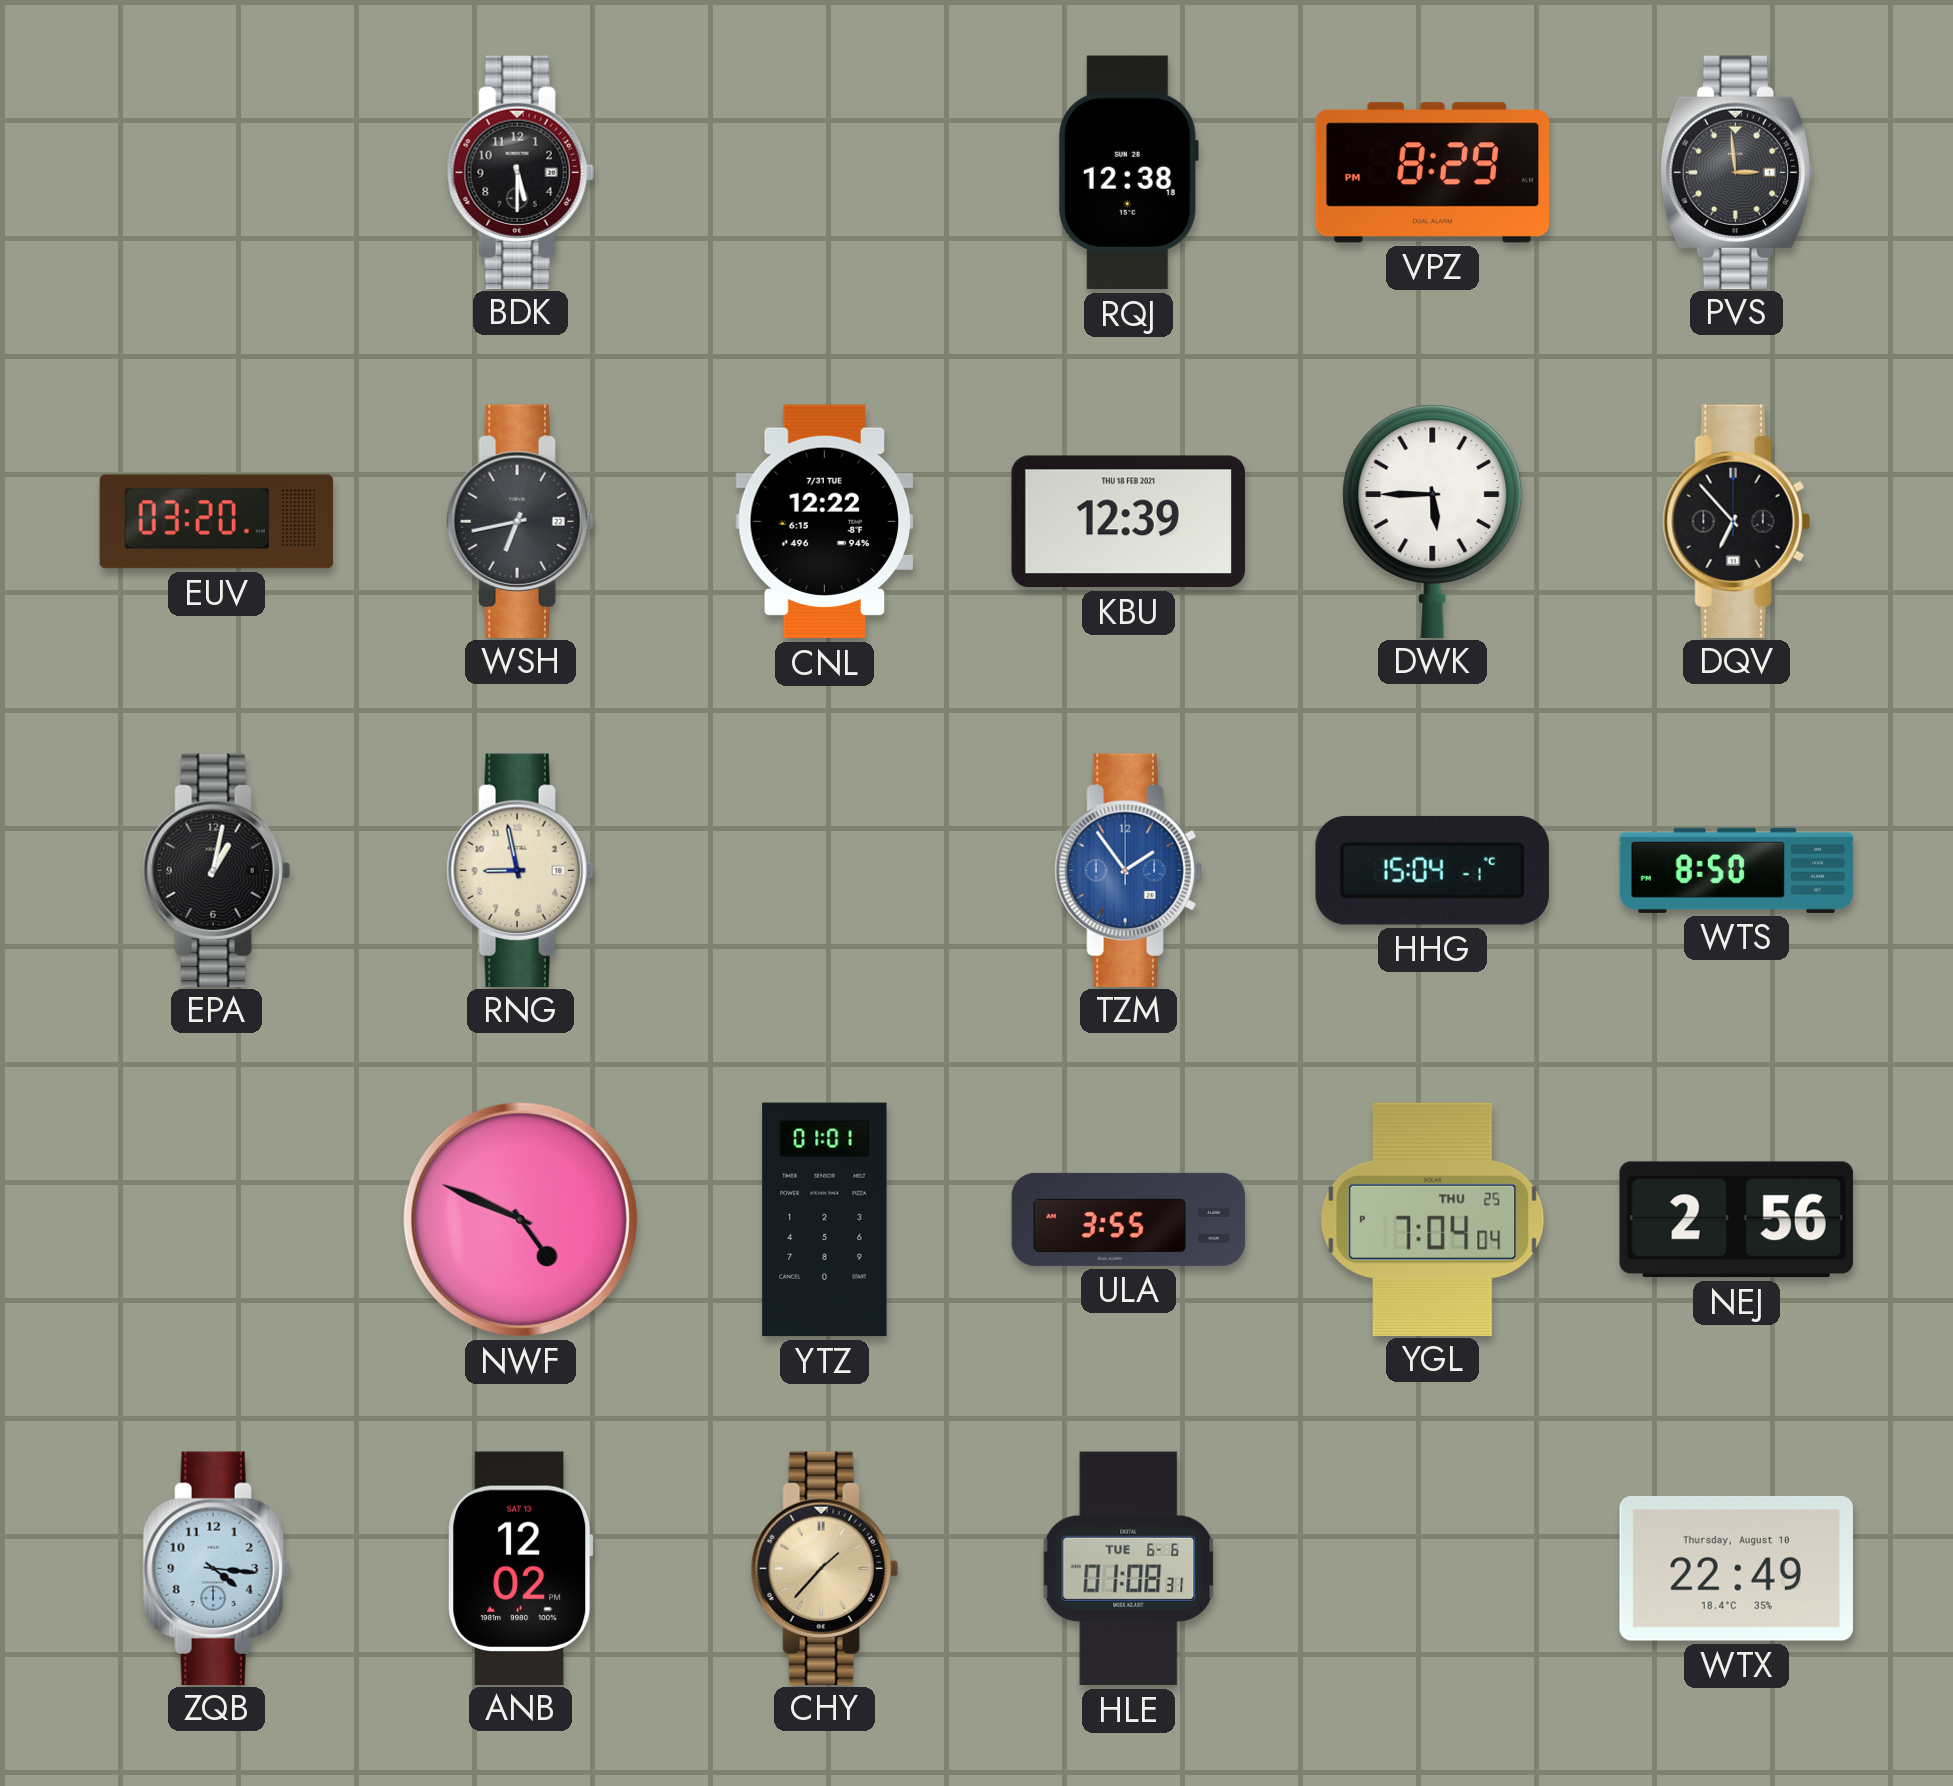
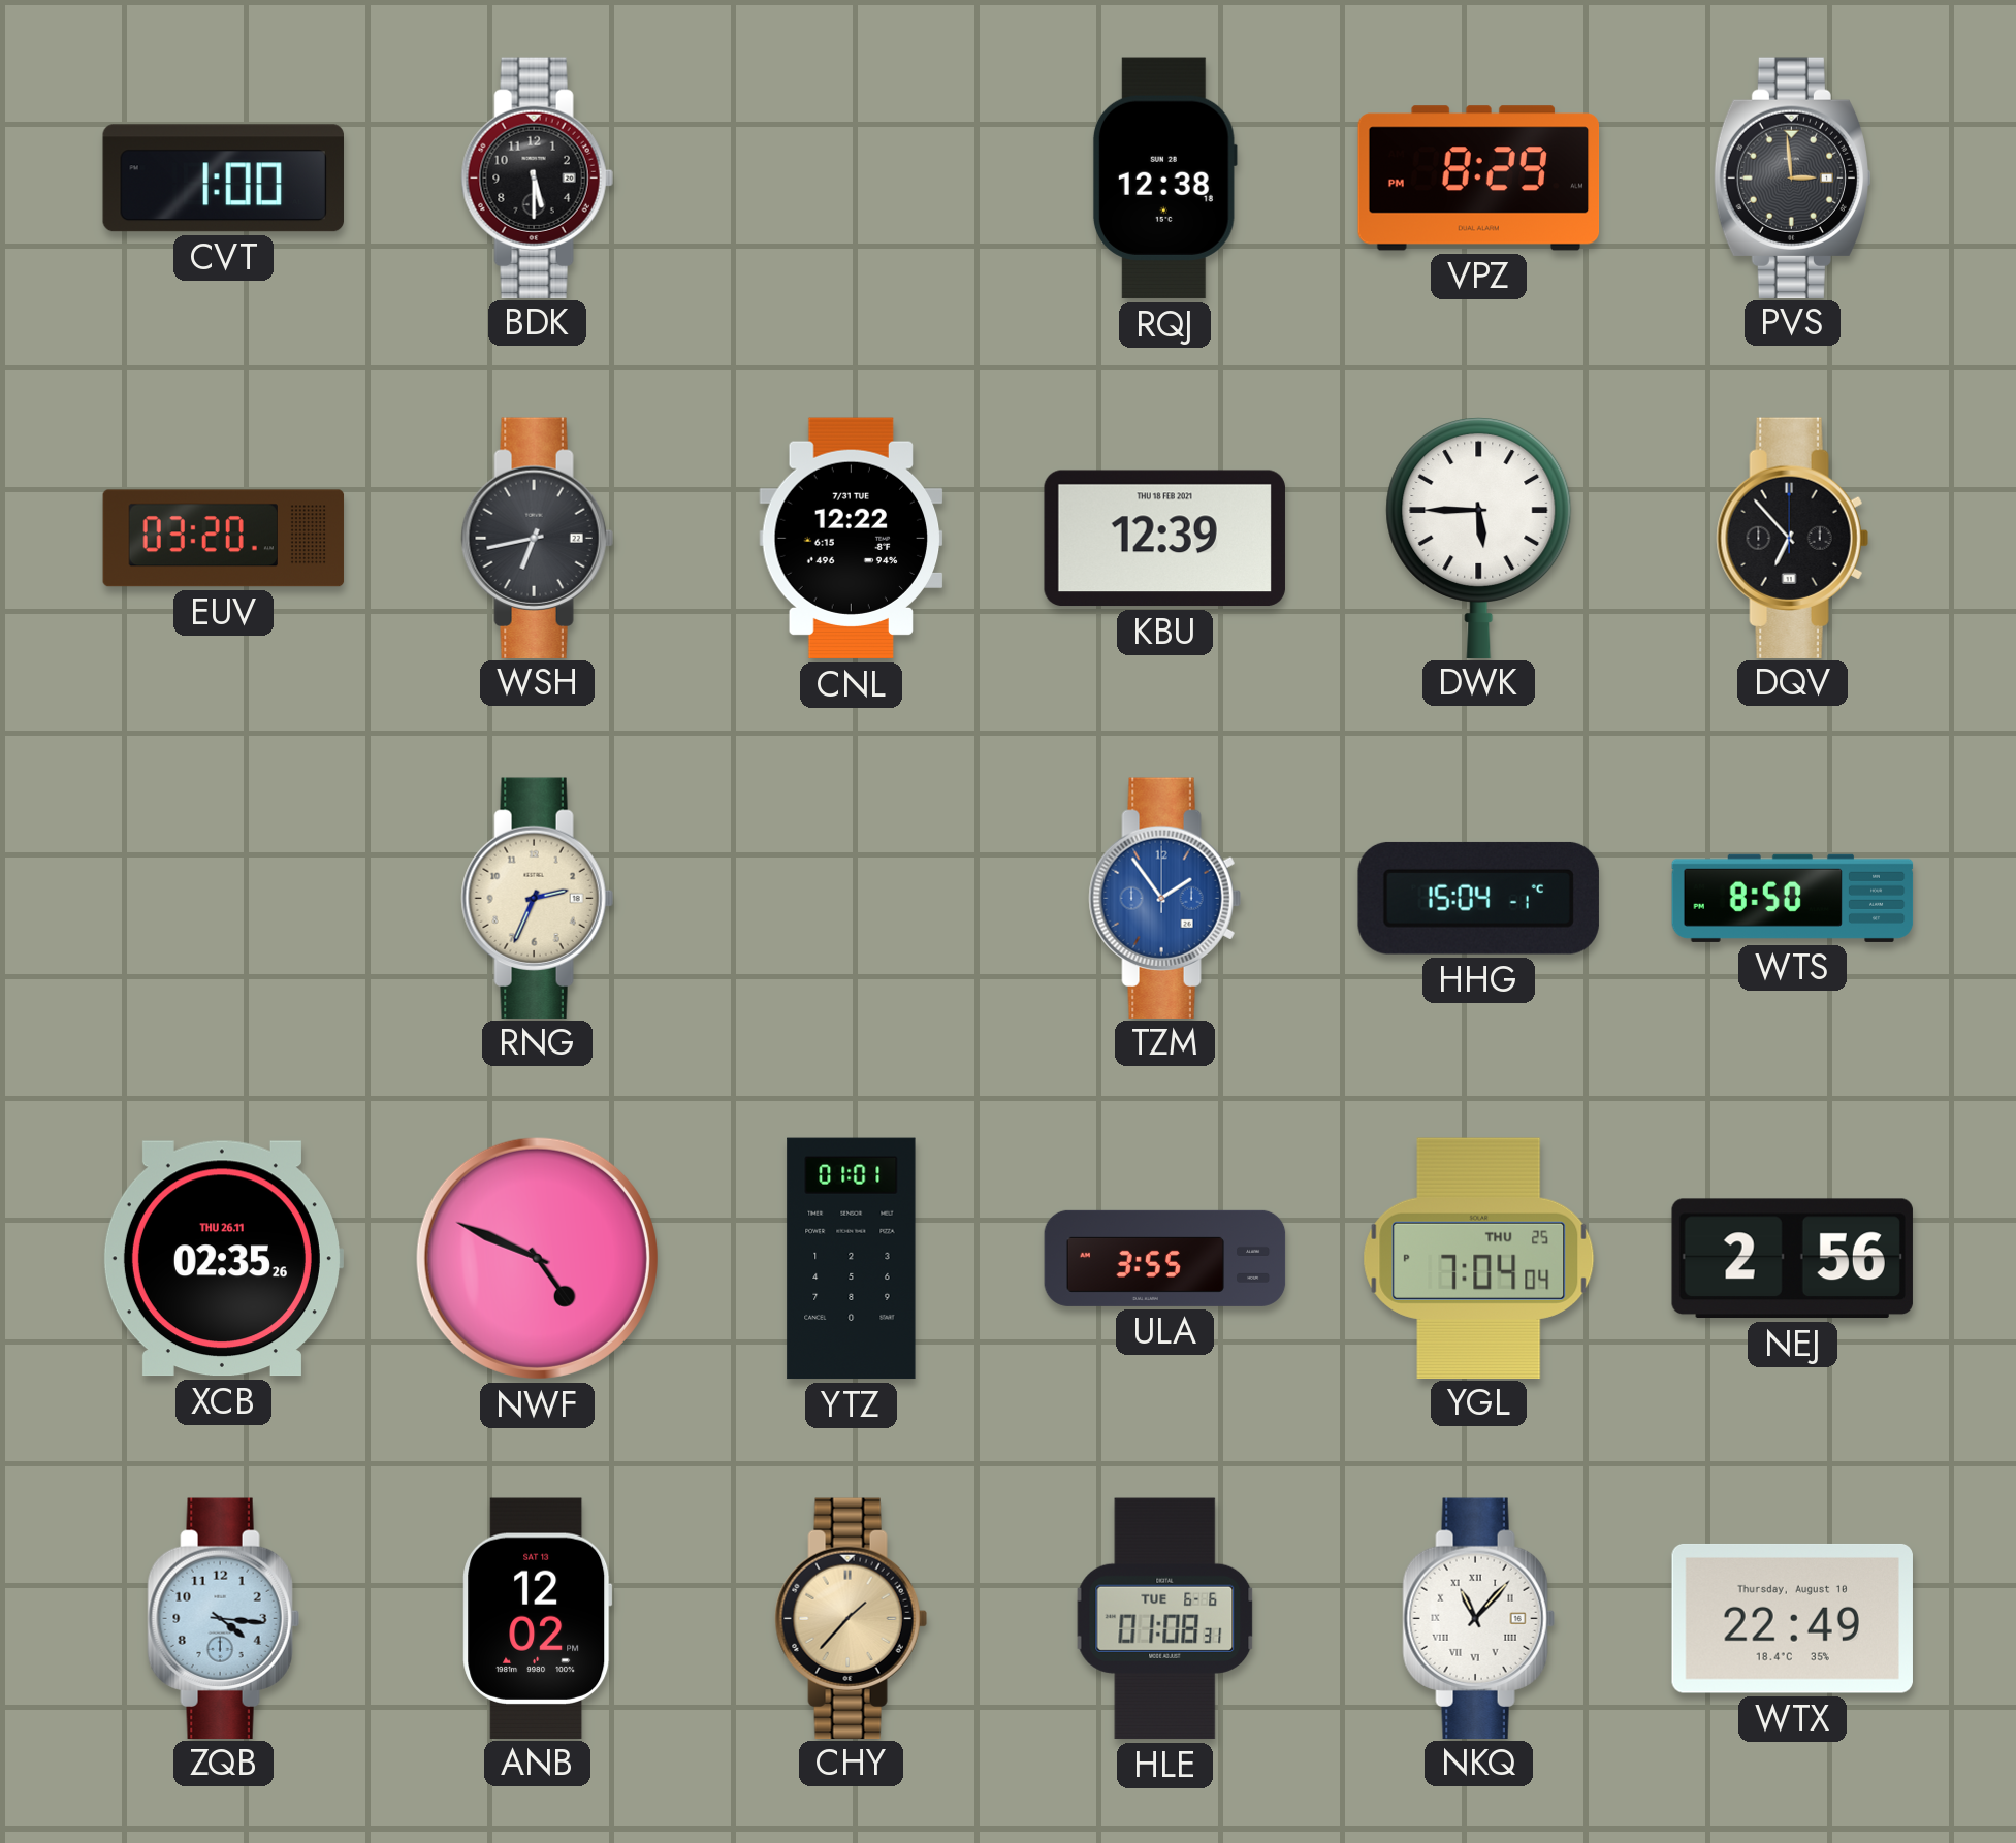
CVT: none -> 1:00
EPA: 1:02 -> none
RNG: 8:58 -> 2:34
XCB: none -> 02:35
NKQ: none -> 11:07
